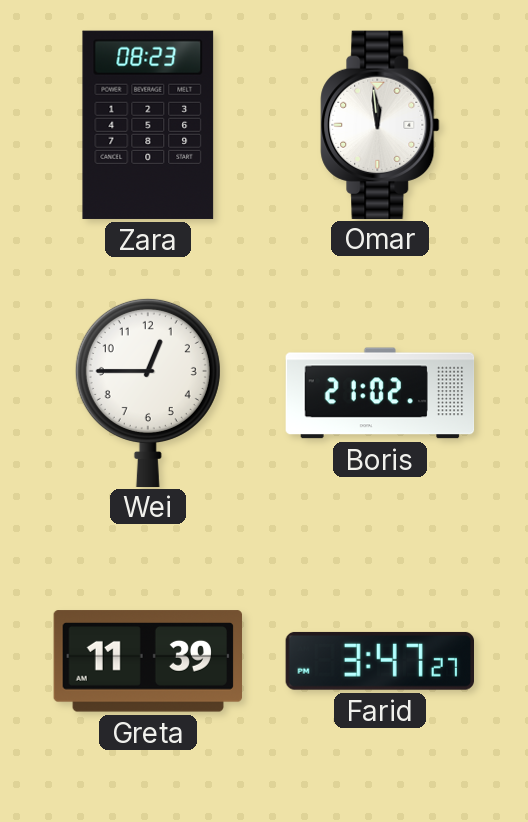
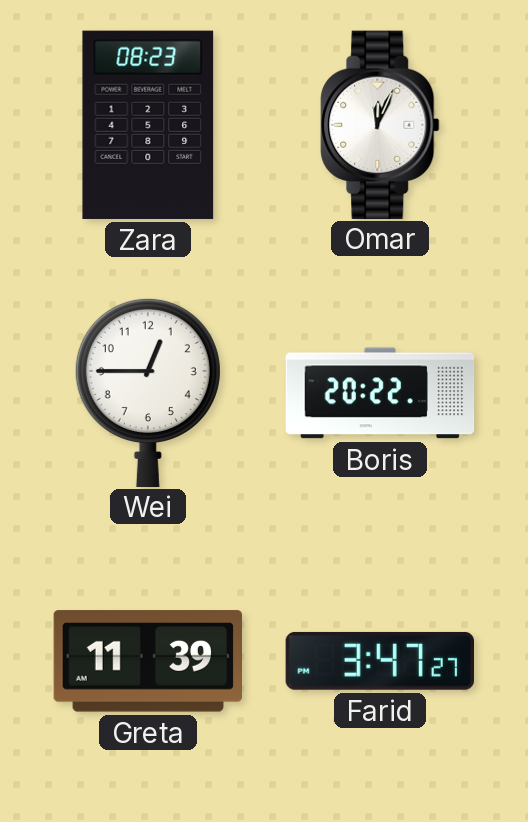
Omar: 11:59 -> 12:04
Boris: 21:02 -> 20:22
